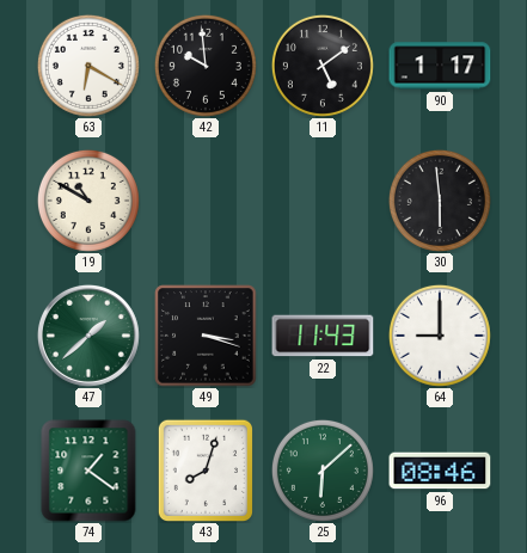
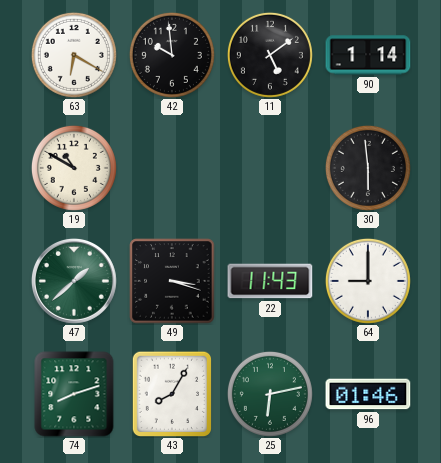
90: 1:17 -> 1:14
74: 1:21 -> 8:12
43: 8:03 -> 8:05
25: 6:08 -> 6:13
96: 08:46 -> 01:46
